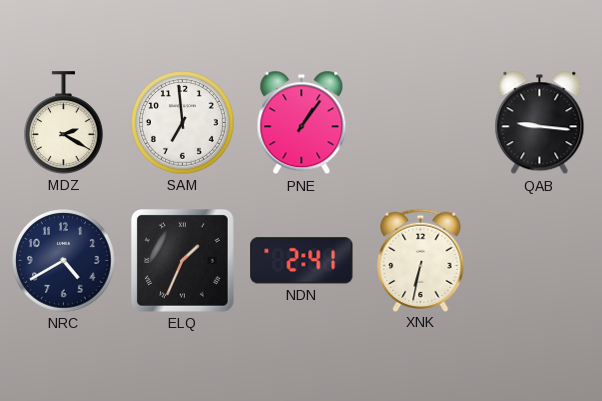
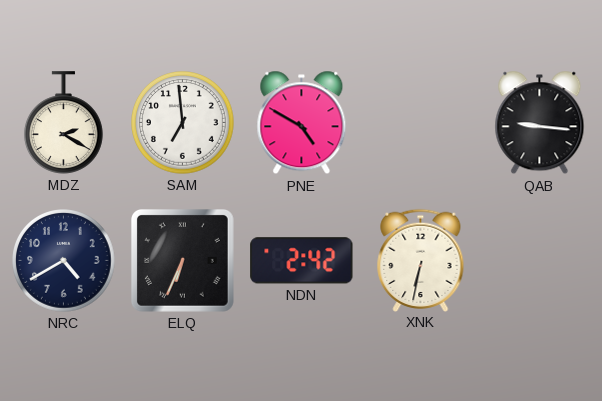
PNE: 1:06 -> 4:50
ELQ: 1:34 -> 6:34
NDN: 2:41 -> 2:42
